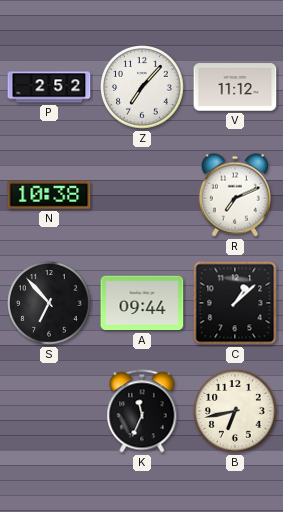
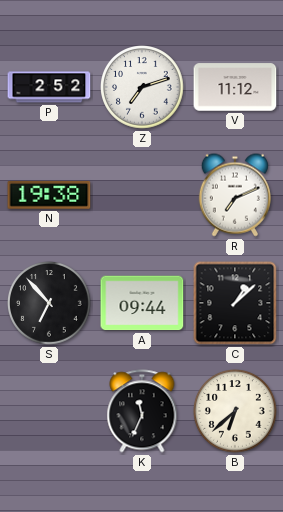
Z: 7:07 -> 7:12
N: 10:38 -> 19:38
B: 6:43 -> 6:38
